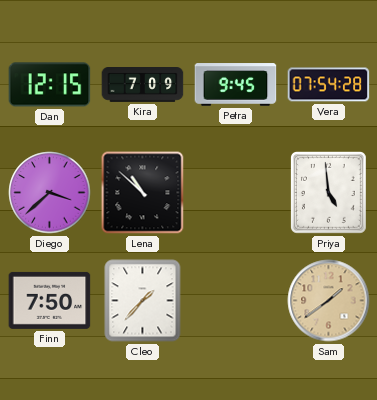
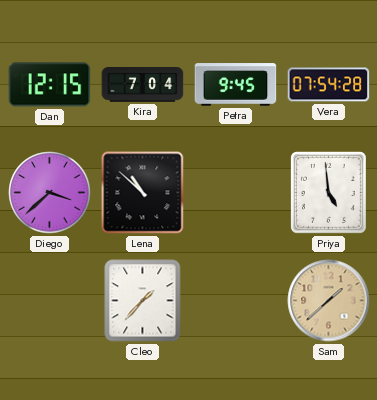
Kira: 7:09 -> 7:04
Finn: 7:50 -> none
Sam: 1:39 -> 1:38
